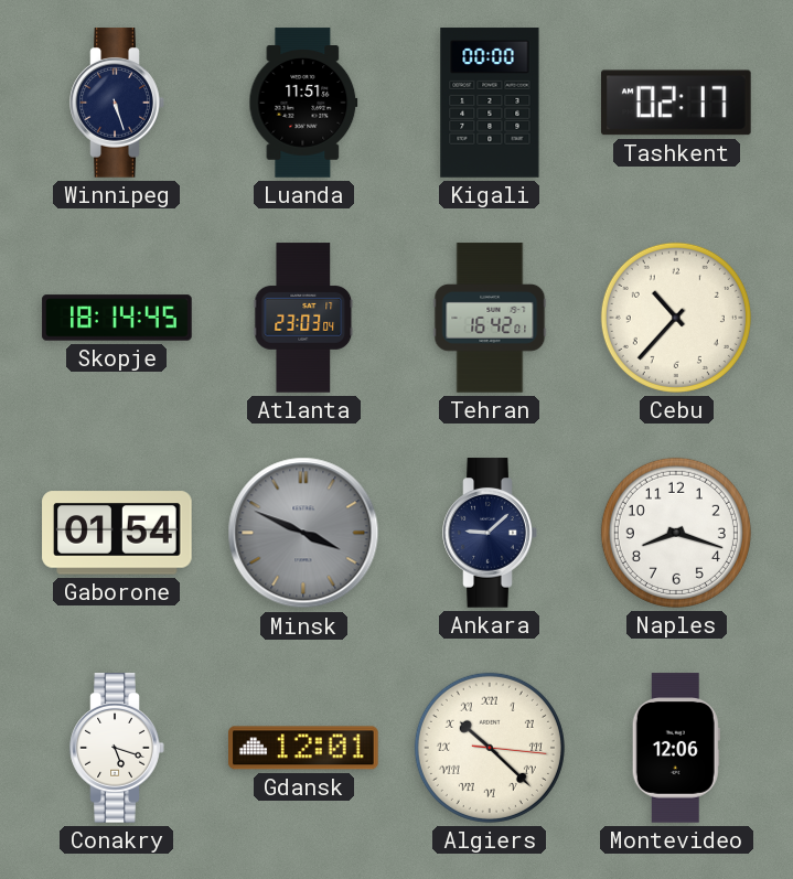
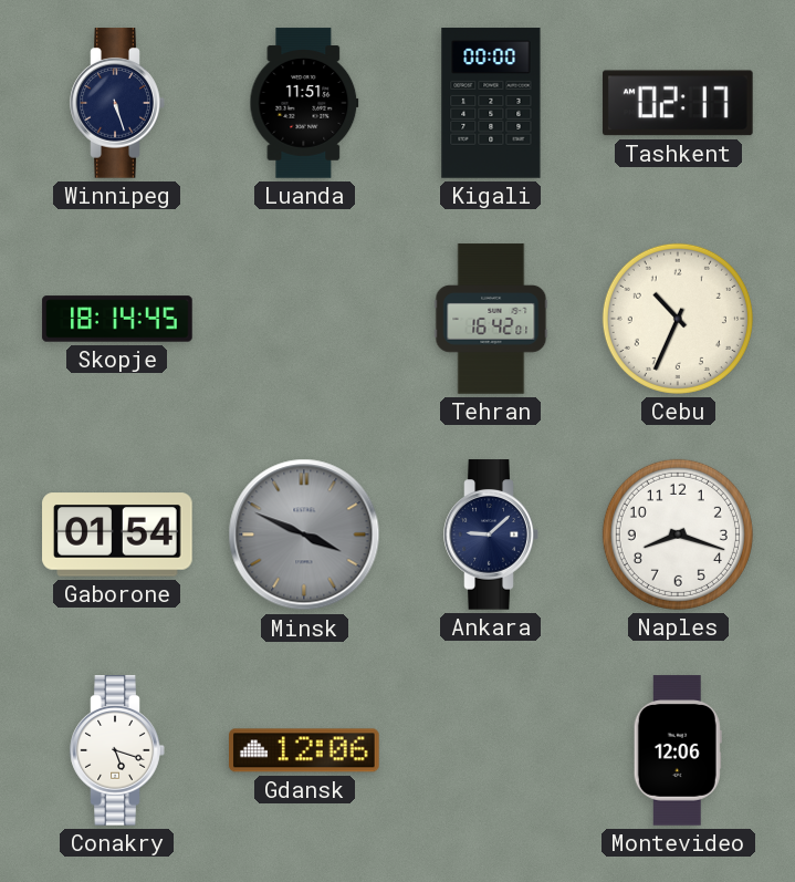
Atlanta: 23:03 -> none
Cebu: 10:37 -> 10:34
Gdansk: 12:01 -> 12:06
Algiers: 10:22 -> none
